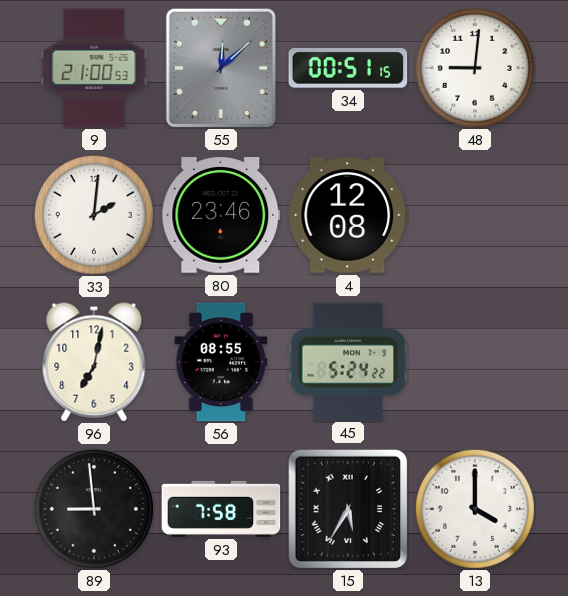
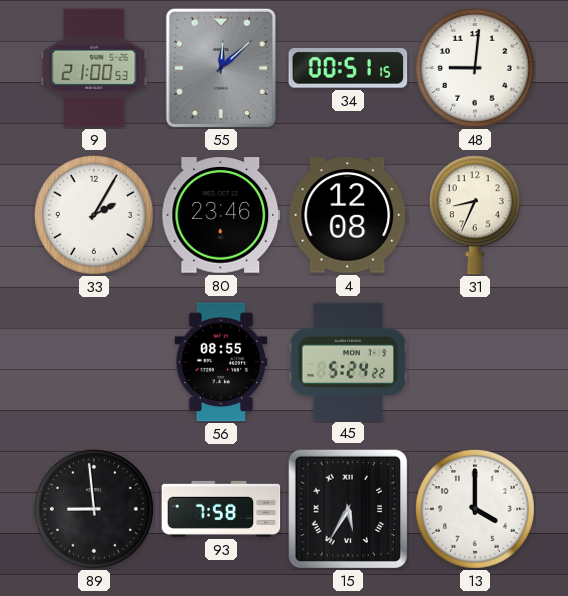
33: 2:01 -> 2:05
31: none -> 8:34
96: 7:02 -> none
